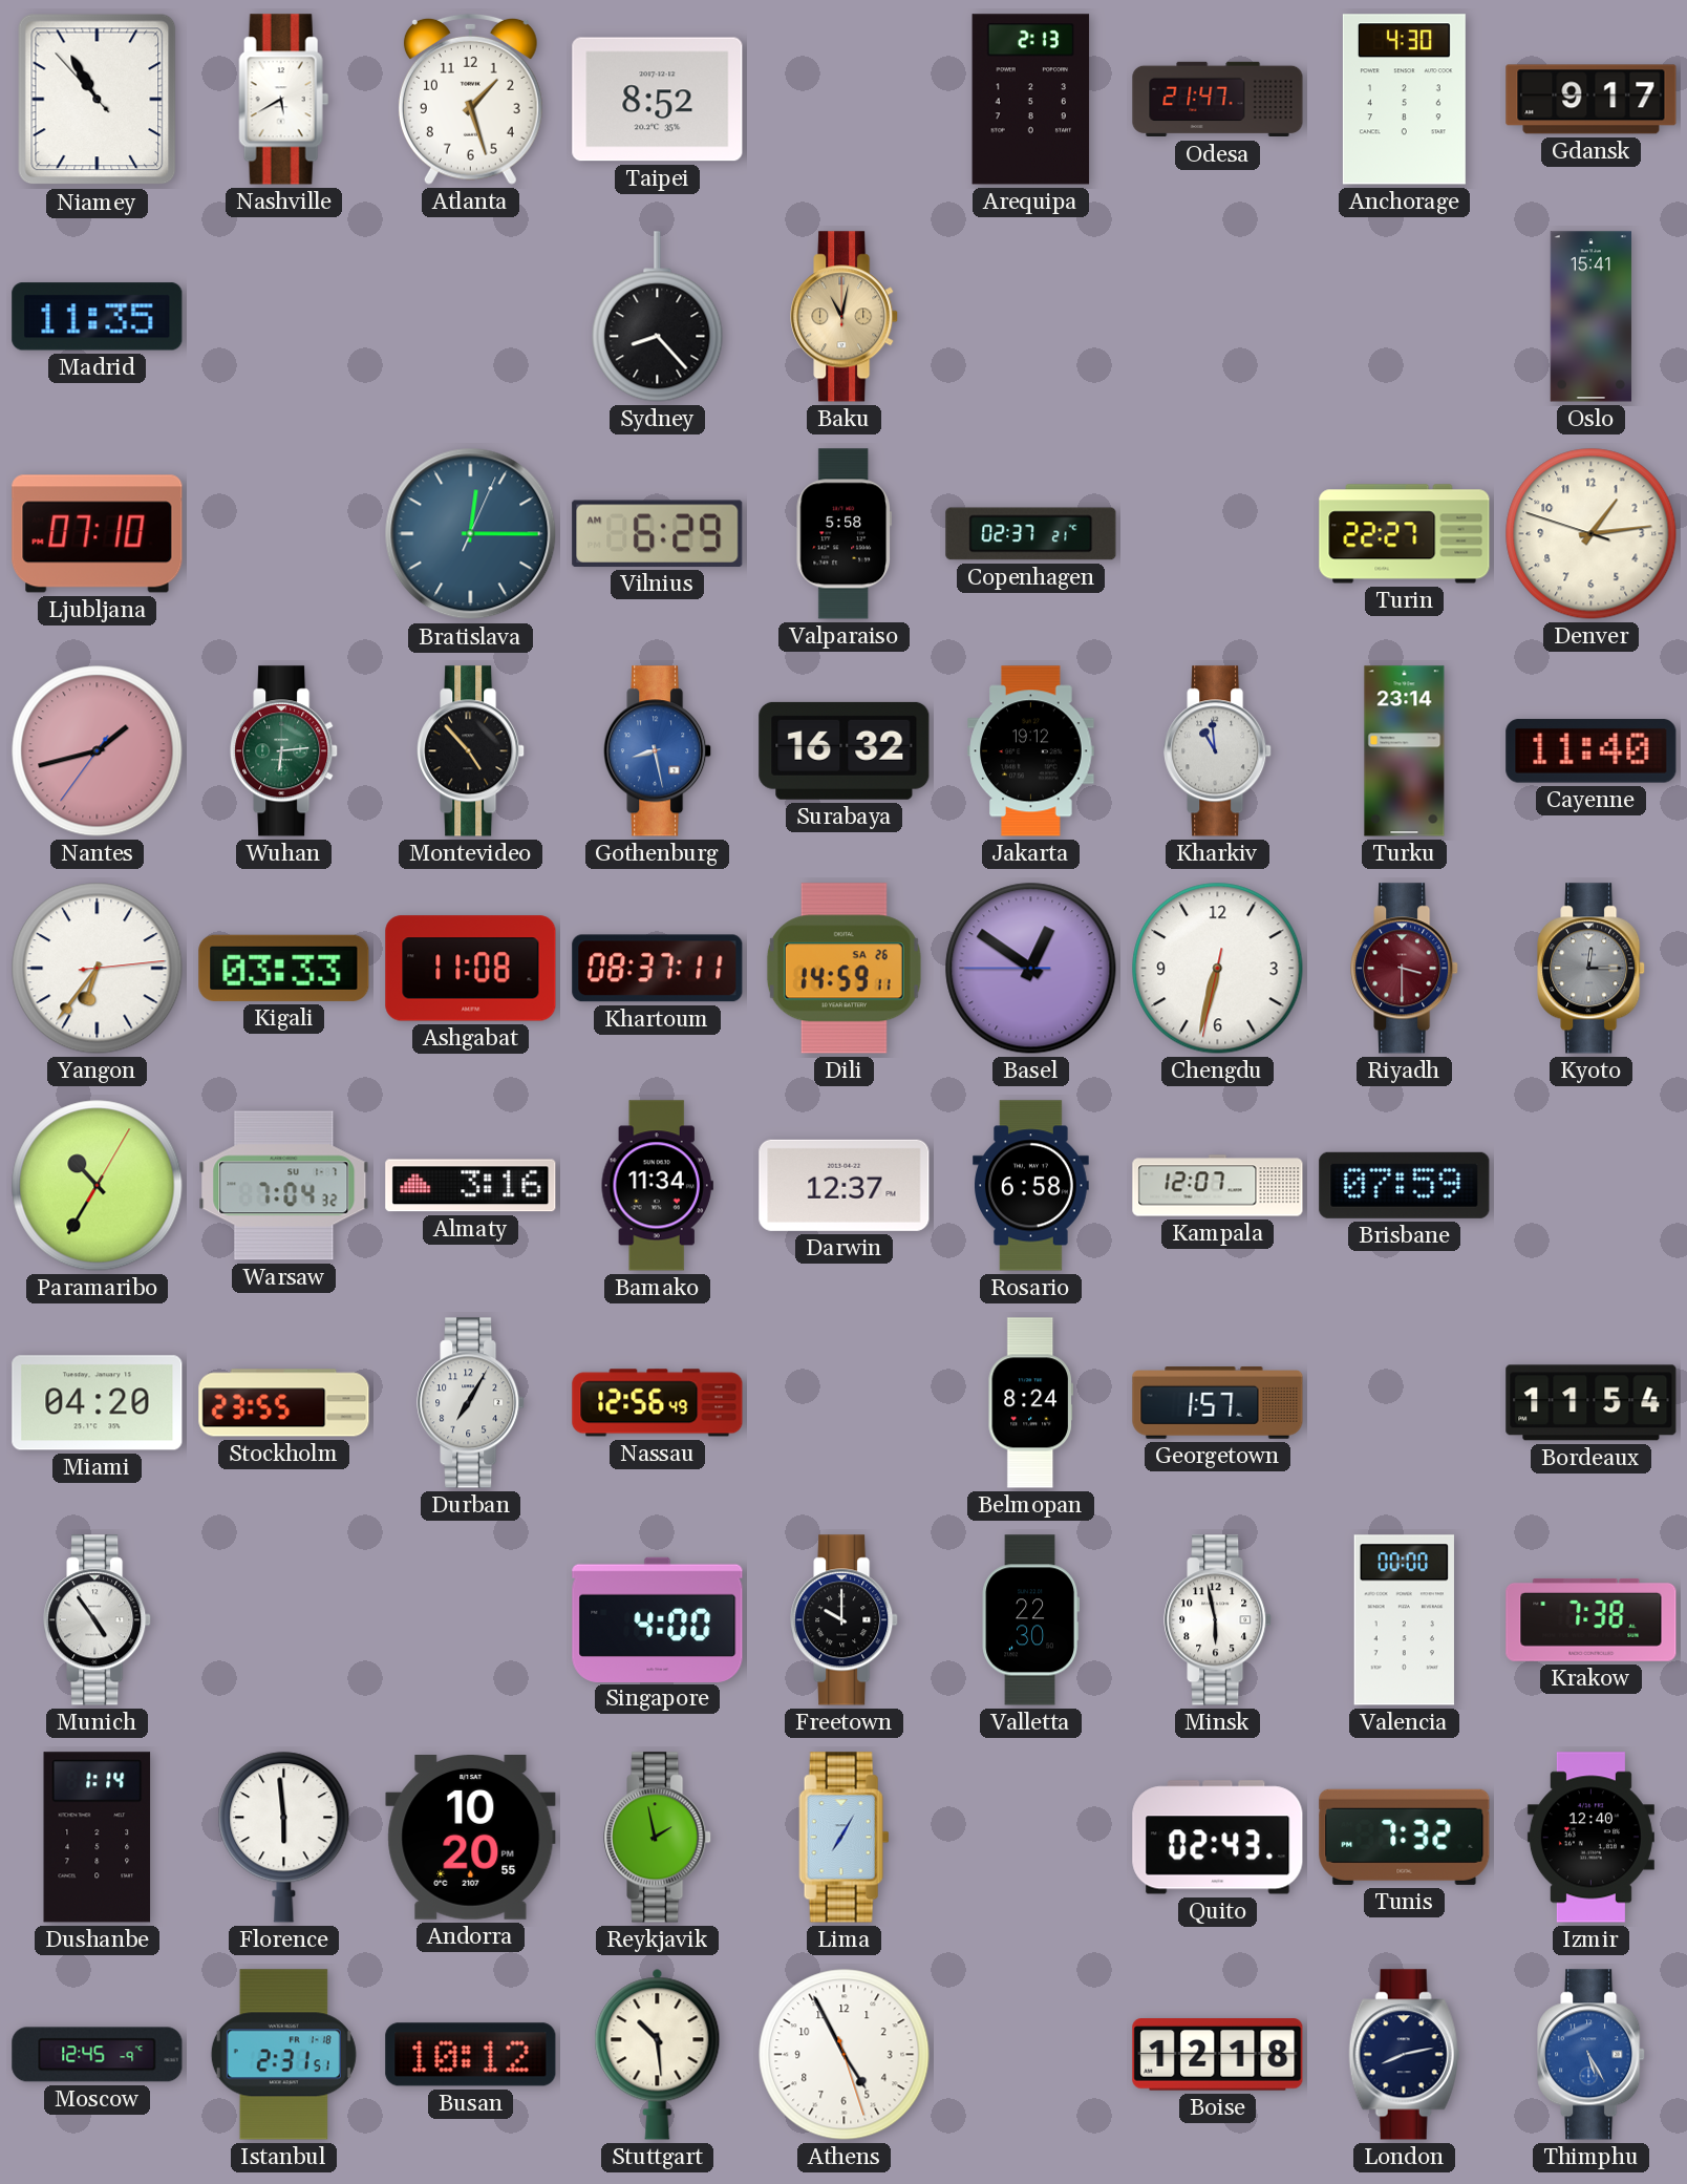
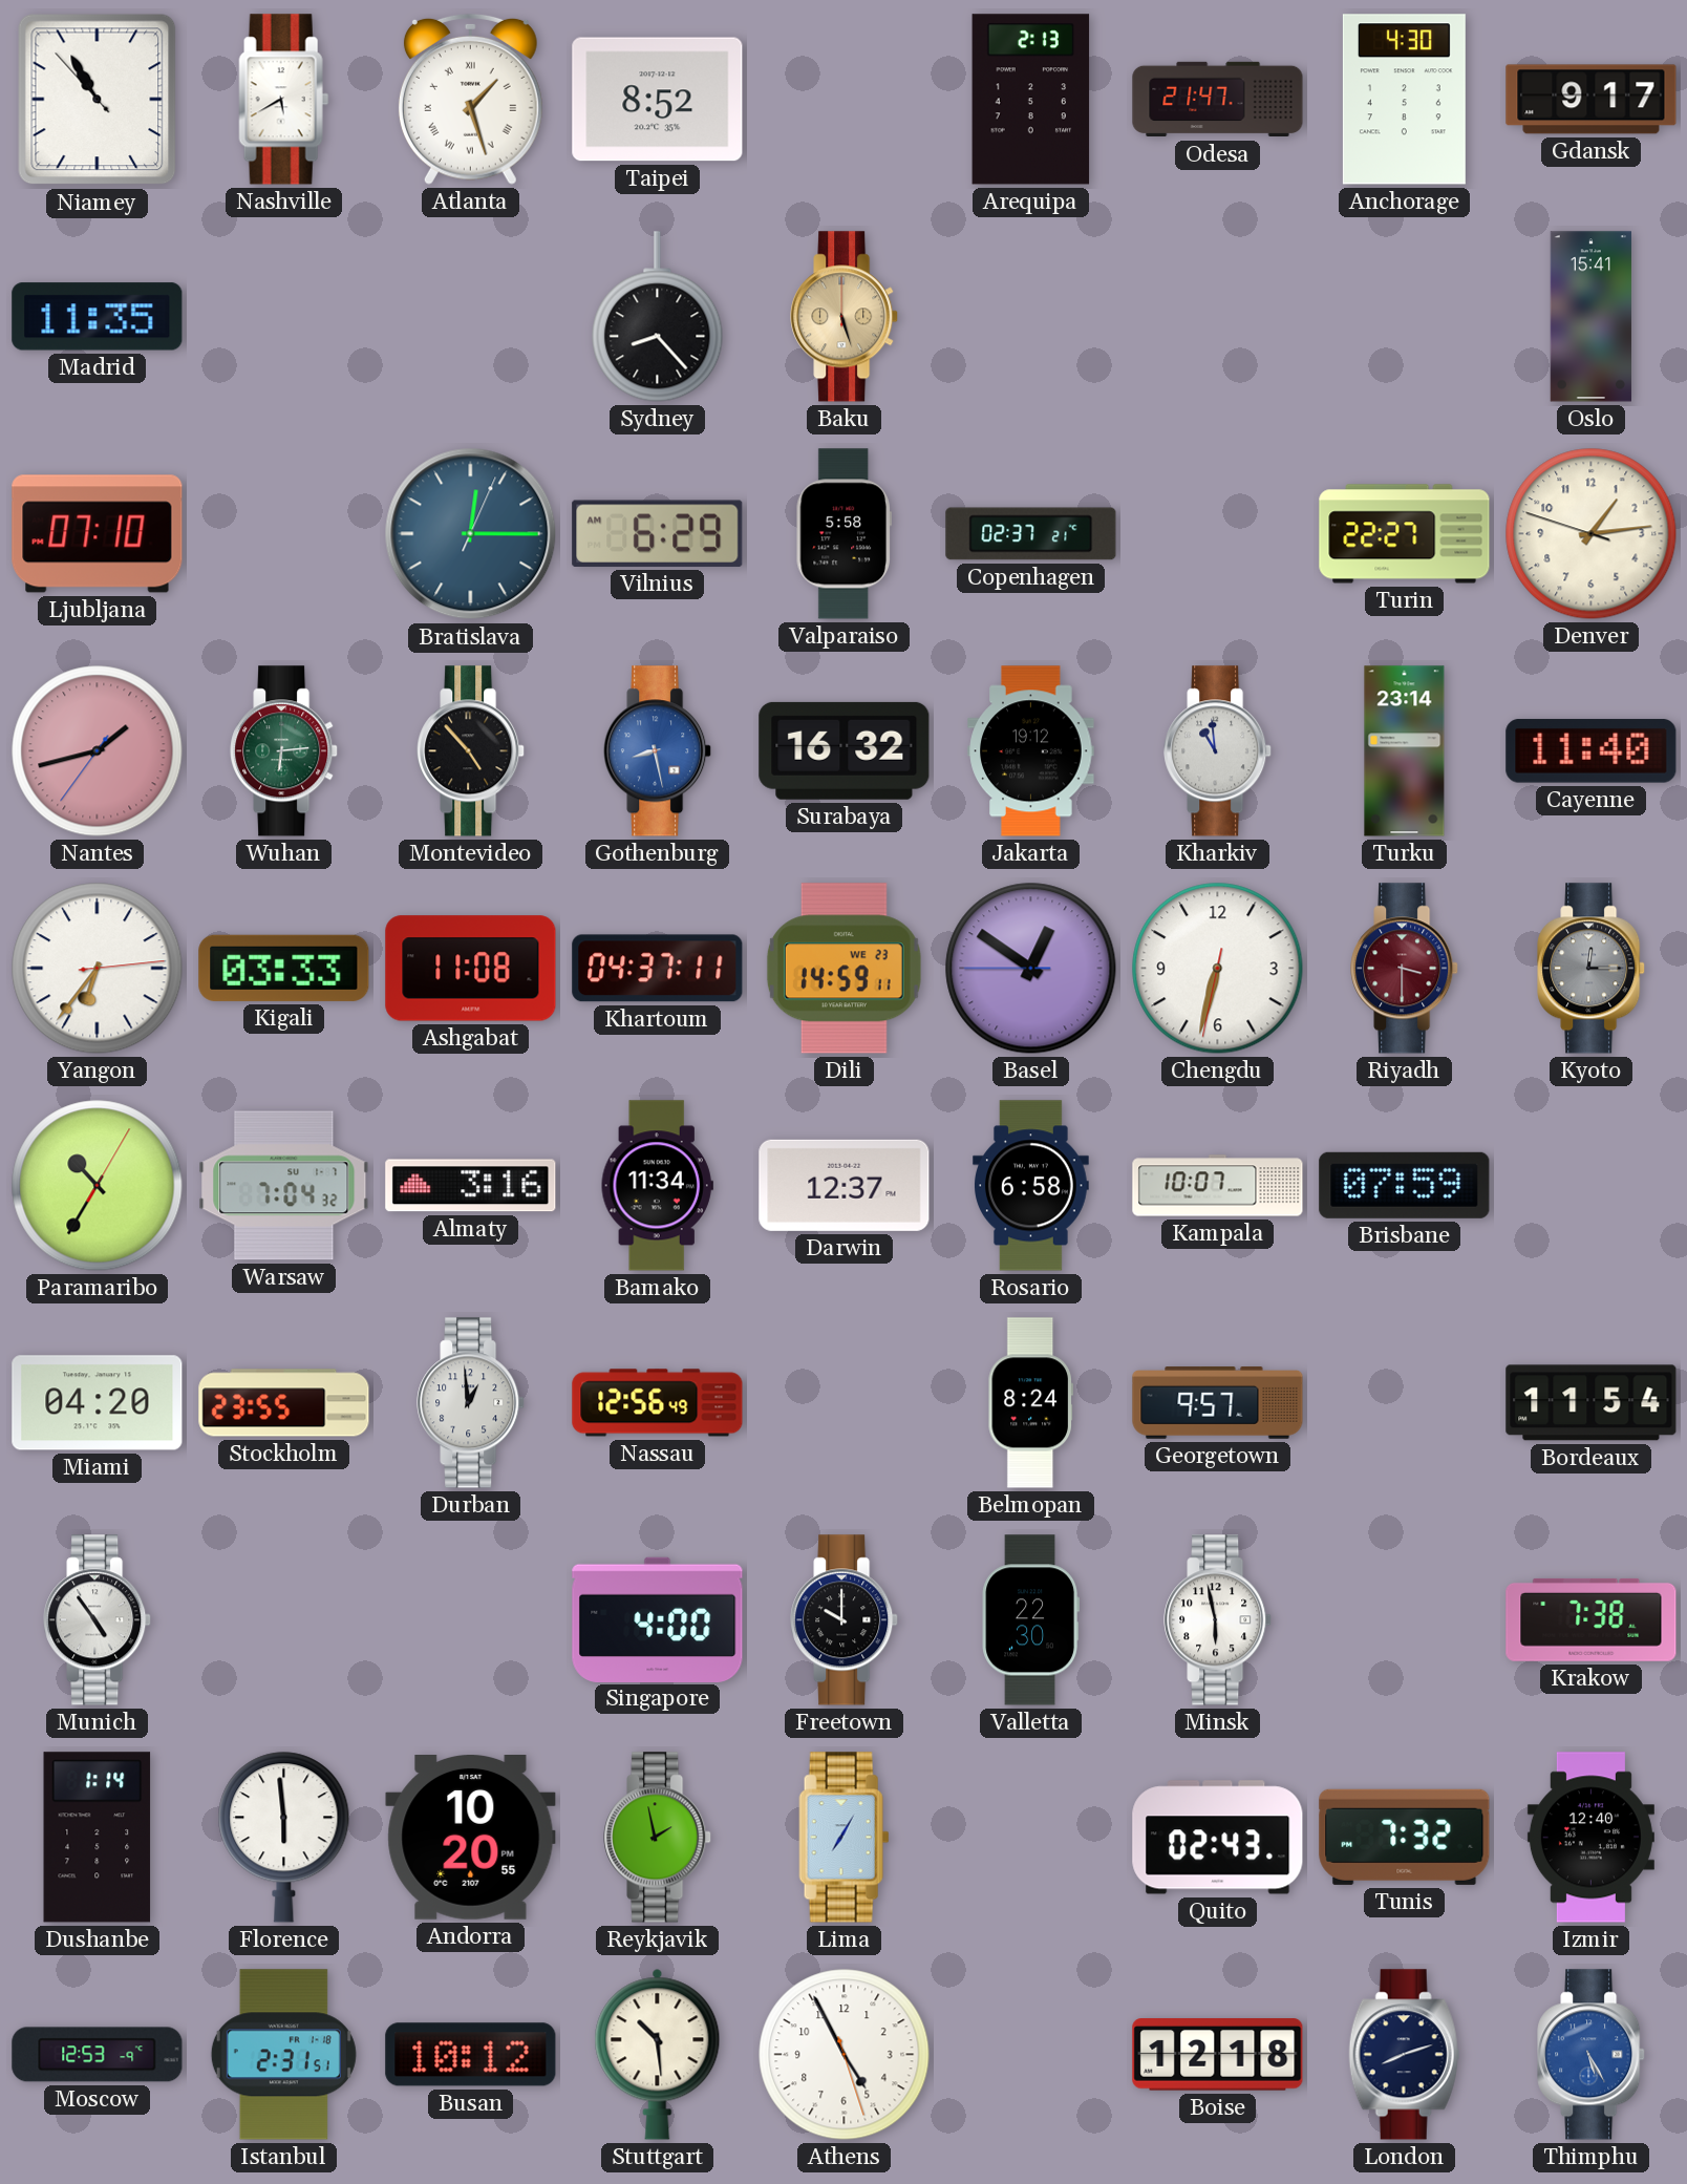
Atlanta numerals: Arabic -> Roman
Baku: 11:02 -> 5:27
Khartoum: 08:37 -> 04:37
Dili date: SA 26 -> WE 23
Kampala: 12:07 -> 10:07
Durban: 7:05 -> 12:59
Georgetown: 1:57 -> 9:57
Valencia: 00:00 -> none
Moscow: 12:45 -> 12:53
London: 8:13 -> 8:12
